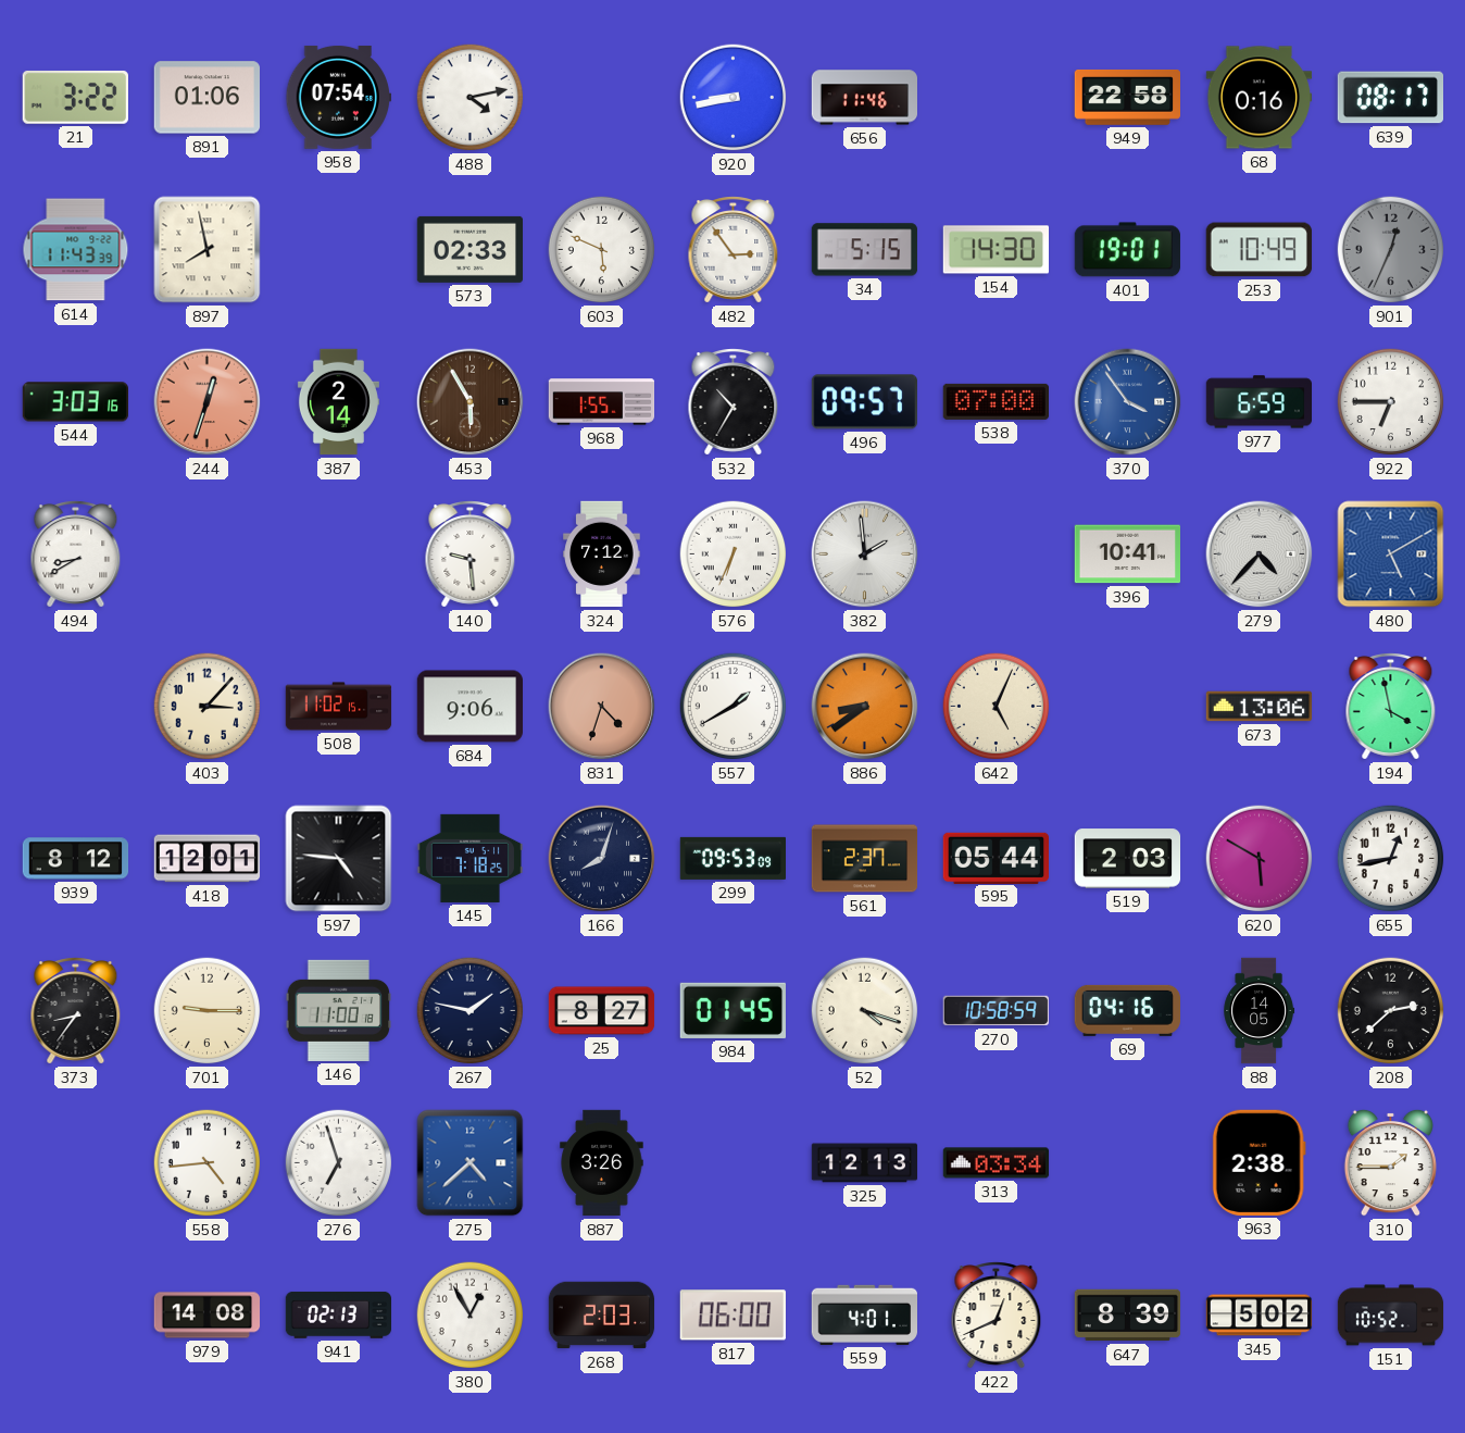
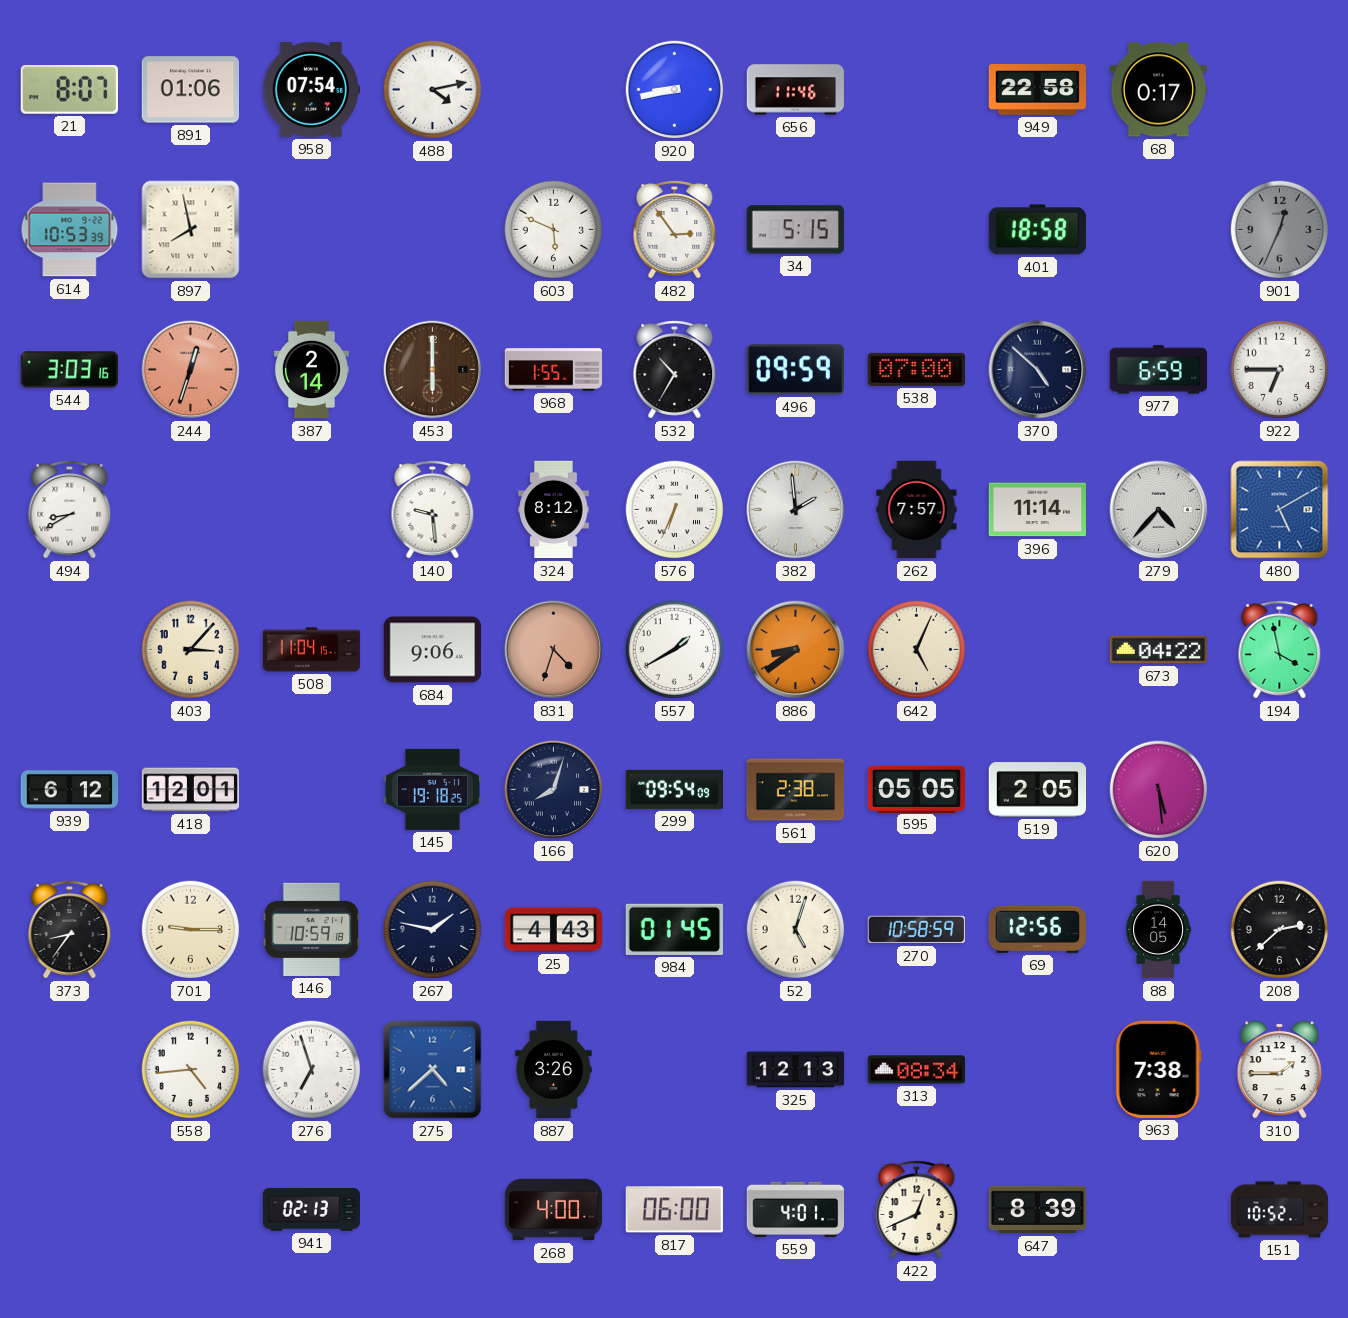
21: 3:22 -> 8:07
68: 0:16 -> 0:17
639: 08:17 -> none
614: 11:43 -> 10:53
573: 02:33 -> none
154: 14:30 -> none
401: 19:01 -> 18:58
253: 10:49 -> none
453: 5:55 -> 6:00
496: 09:57 -> 09:59
370: 3:54 -> 4:52
370 dial: blue -> navy
324: 7:12 -> 8:12
262: none -> 7:57
396: 10:41 -> 11:14
508: 11:02 -> 11:04
673: 13:06 -> 04:22
939: 8:12 -> 6:12
597: 4:46 -> none
145: 7:18 -> 19:18
299: 09:53 -> 09:54
561: 2:37 -> 2:38
595: 05:44 -> 05:05
519: 2:03 -> 2:05
620: 5:50 -> 5:29
655: 12:43 -> none
146: 11:00 -> 10:59
25: 8:27 -> 4:43
52: 4:18 -> 5:03
69: 04:16 -> 12:56
313: 03:34 -> 08:34
963: 2:38 -> 7:38
979: 14:08 -> none
380: 12:55 -> none
268: 2:03 -> 4:00
345: 5:02 -> none
